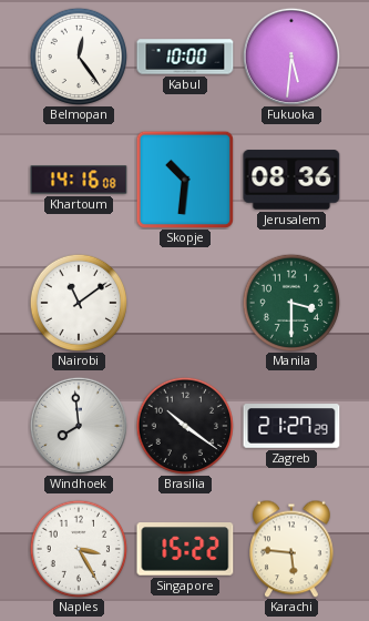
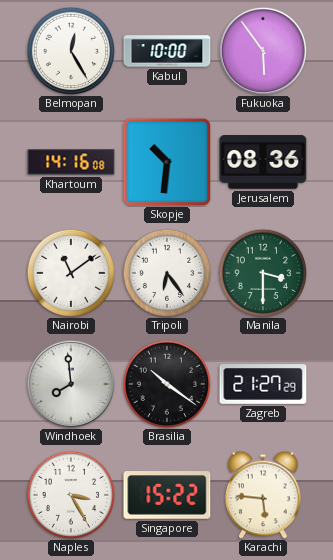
Belmopan: 12:24 -> 12:25
Fukuoka: 5:31 -> 5:54
Tripoli: none -> 6:24
